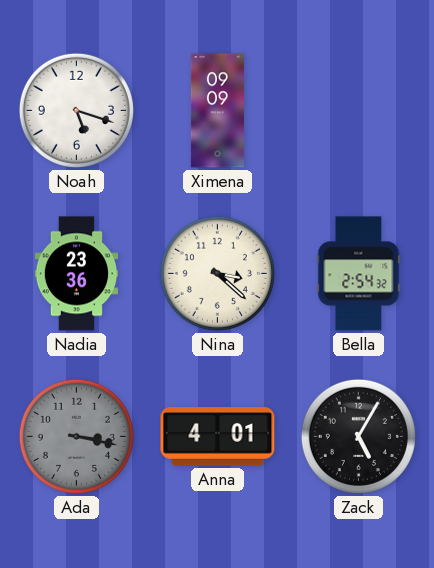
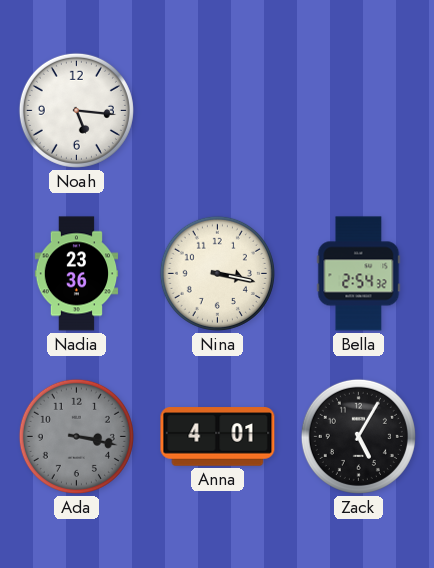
Noah: 5:18 -> 5:16
Ximena: 09:09 -> none
Nina: 3:22 -> 3:17
